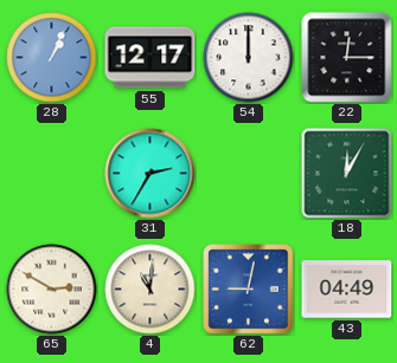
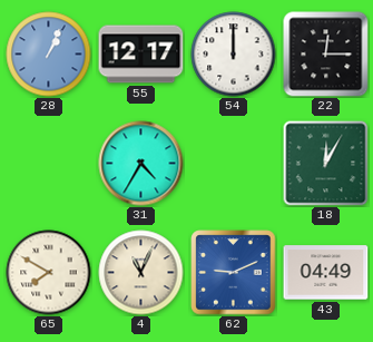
31: 2:35 -> 4:35
65: 2:50 -> 7:50
4: 11:01 -> 11:04
62: 9:02 -> 9:11
